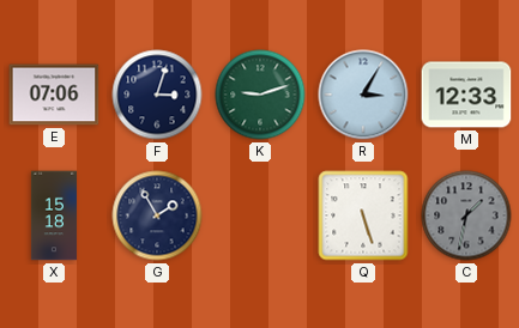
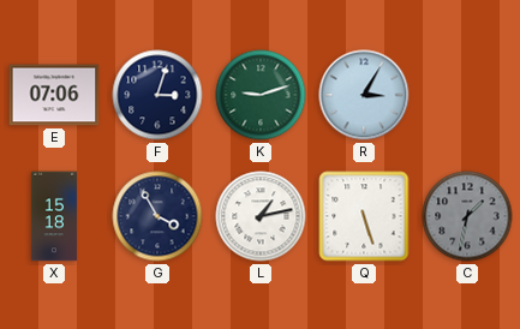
M: 12:33 -> none
G: 1:55 -> 3:55
L: none -> 1:13
